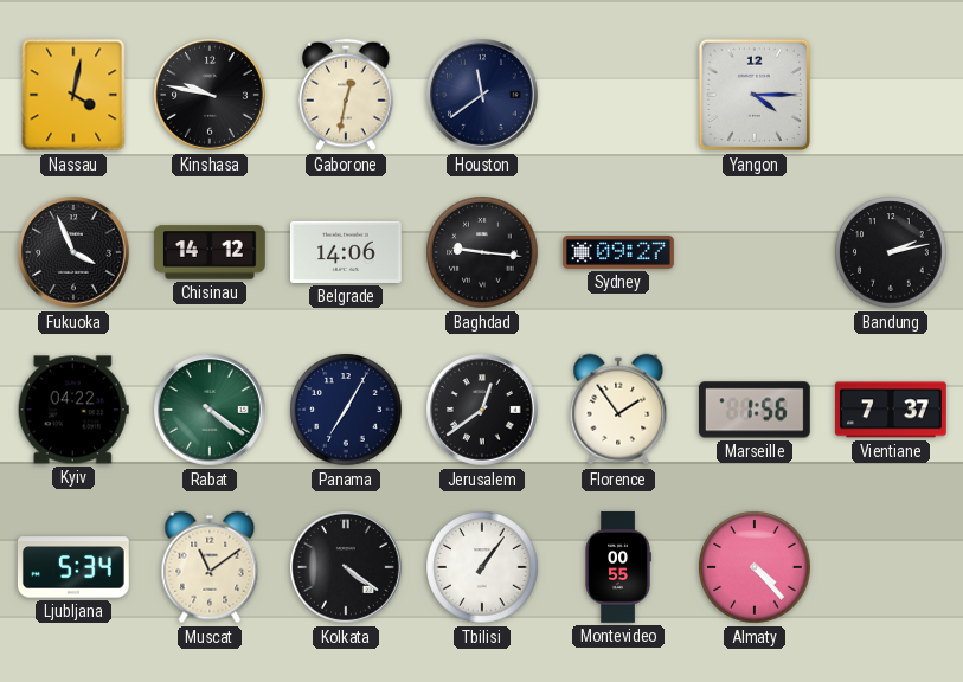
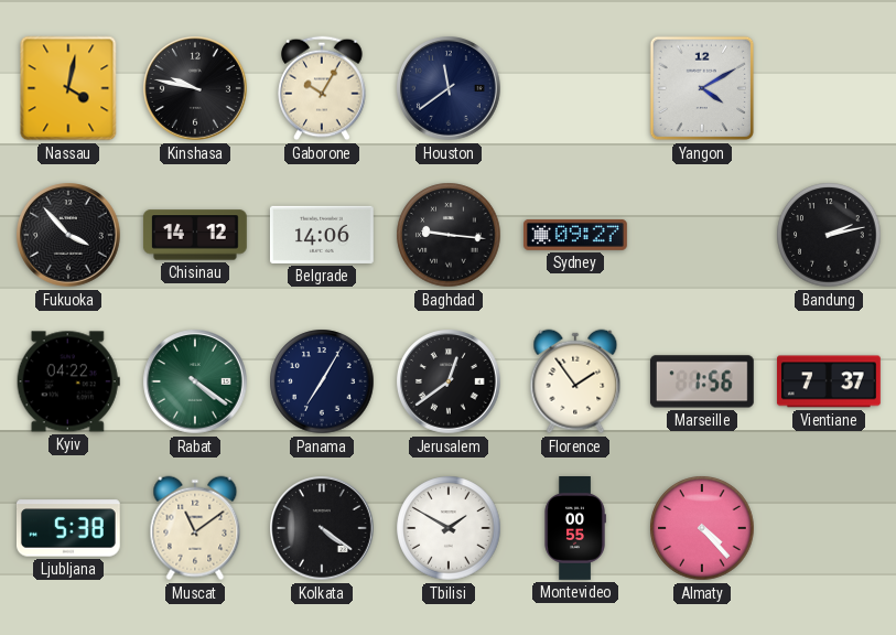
Gaborone: 12:32 -> 10:05
Yangon: 4:15 -> 4:10
Fukuoka: 3:56 -> 3:53
Ljubljana: 5:34 -> 5:38
Tbilisi: 1:06 -> 1:50
